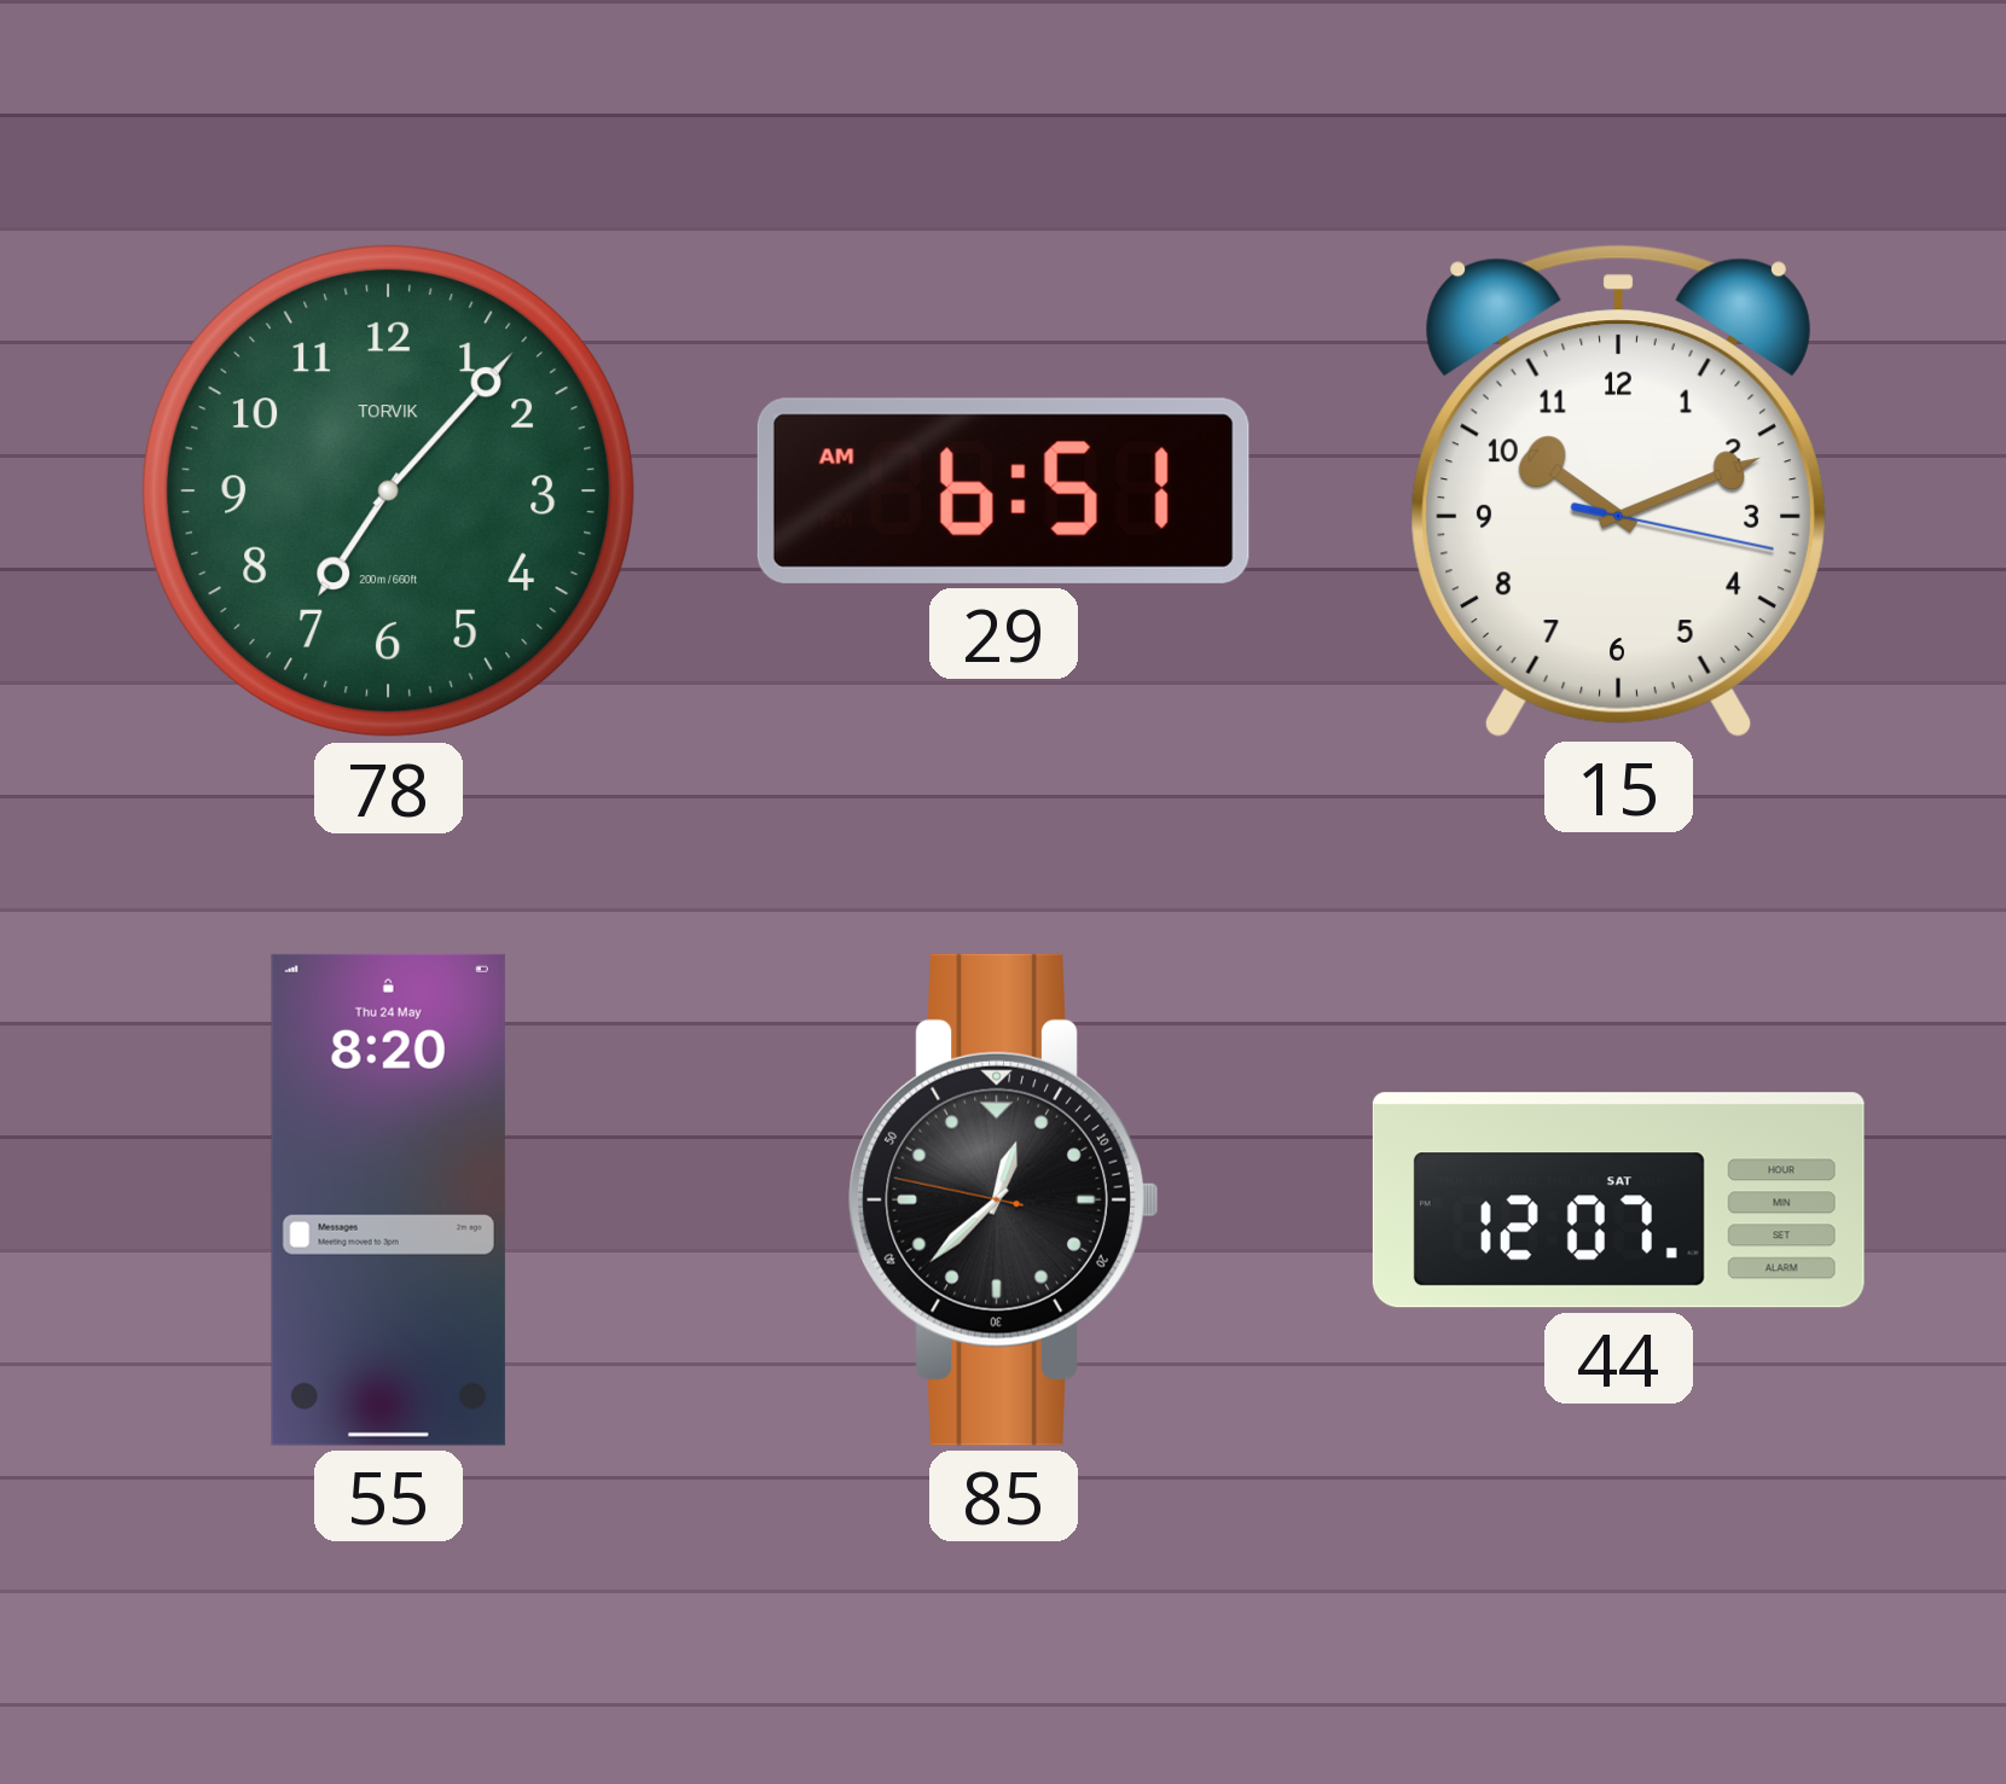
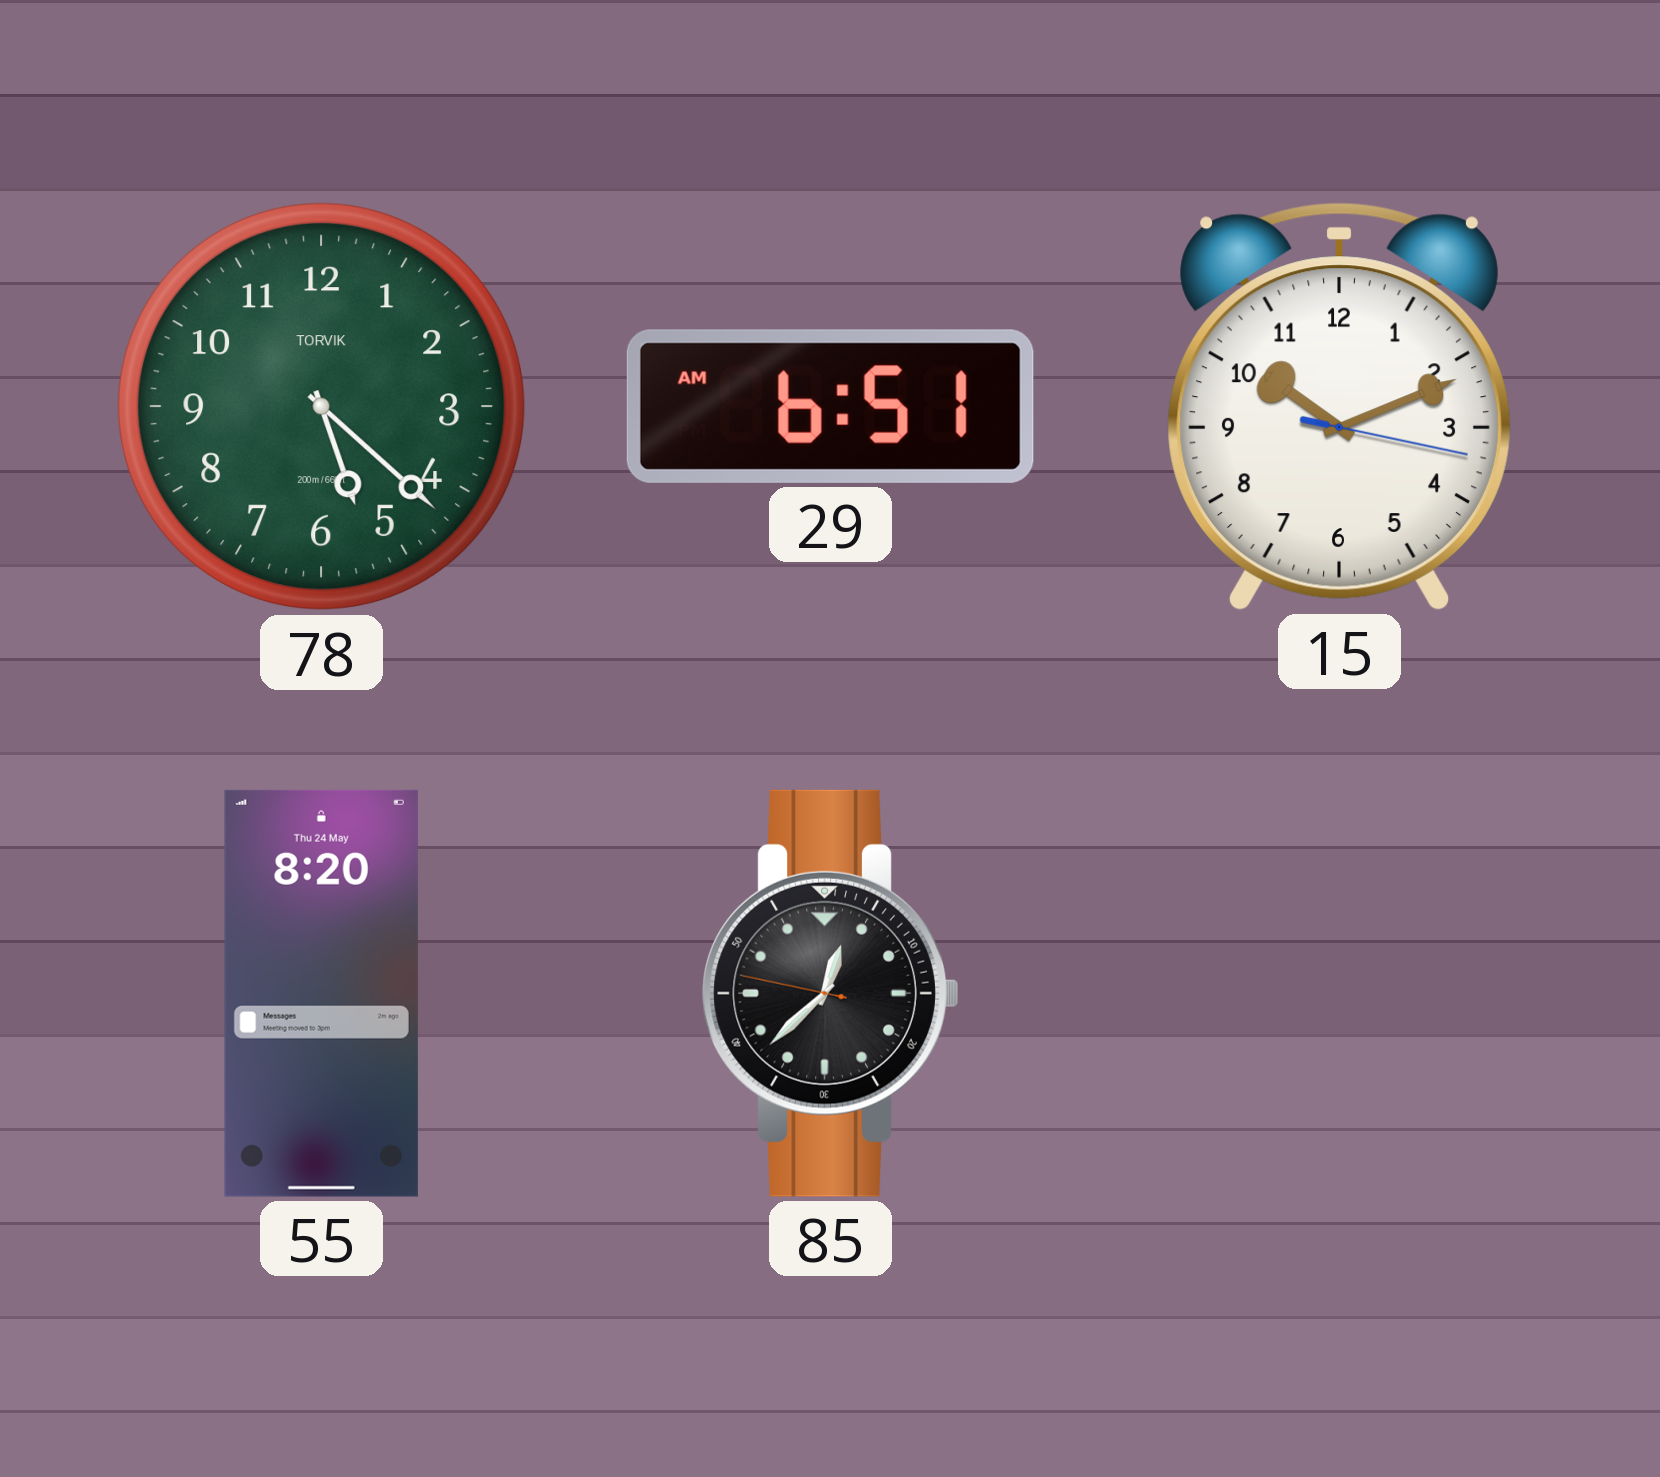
78: 7:07 -> 5:22
44: 12:07 -> none
